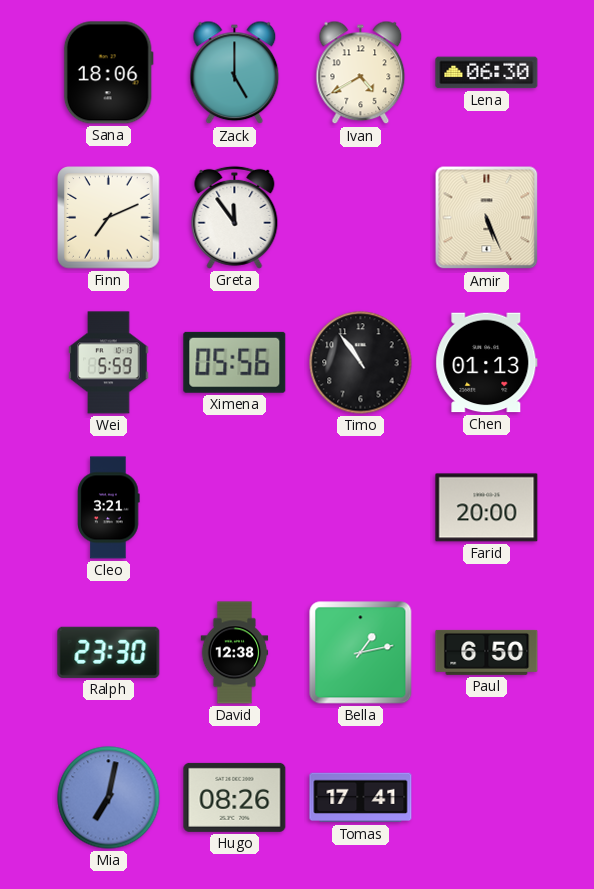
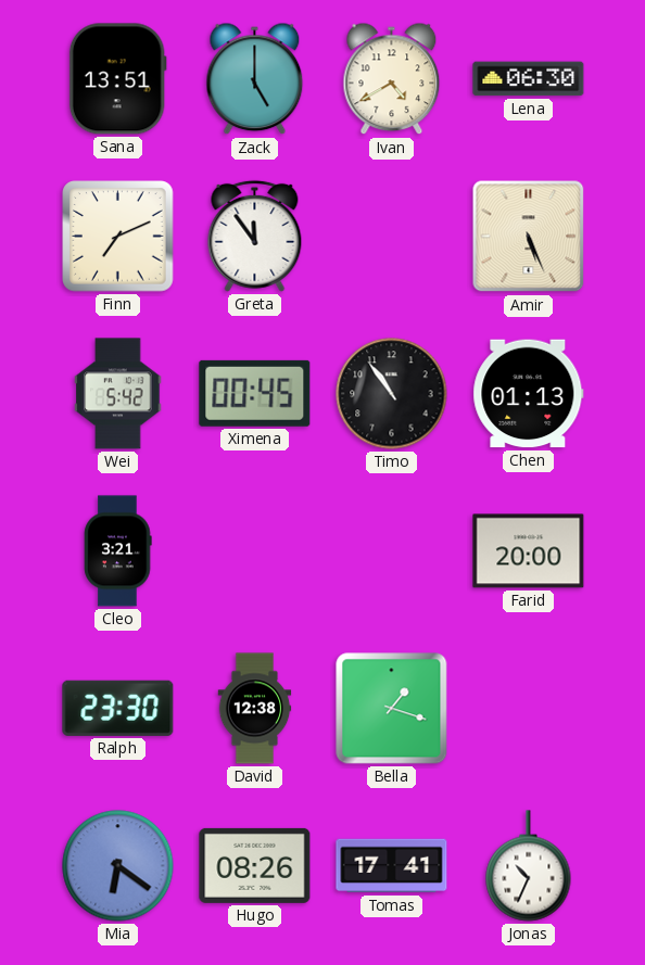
Sana: 18:06 -> 13:51
Wei: 5:59 -> 5:42
Ximena: 05:56 -> 00:45
Bella: 1:13 -> 1:18
Paul: 6:50 -> none
Mia: 7:02 -> 6:21
Jonas: none -> 10:34
